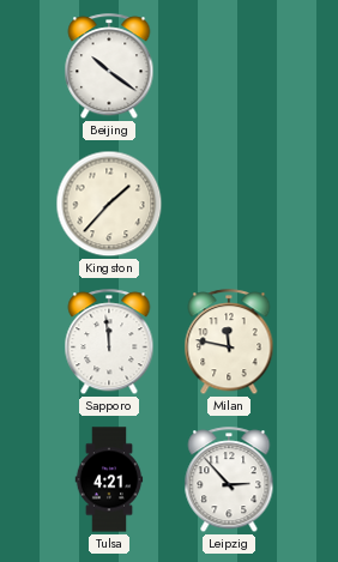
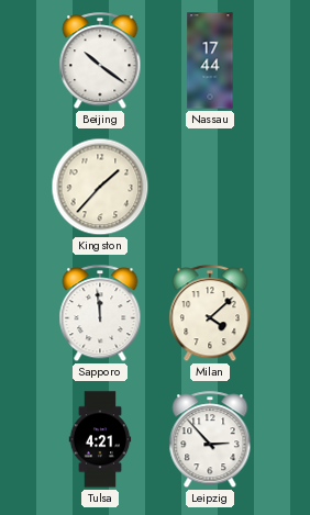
Nassau: none -> 17:44
Milan: 11:47 -> 4:08
